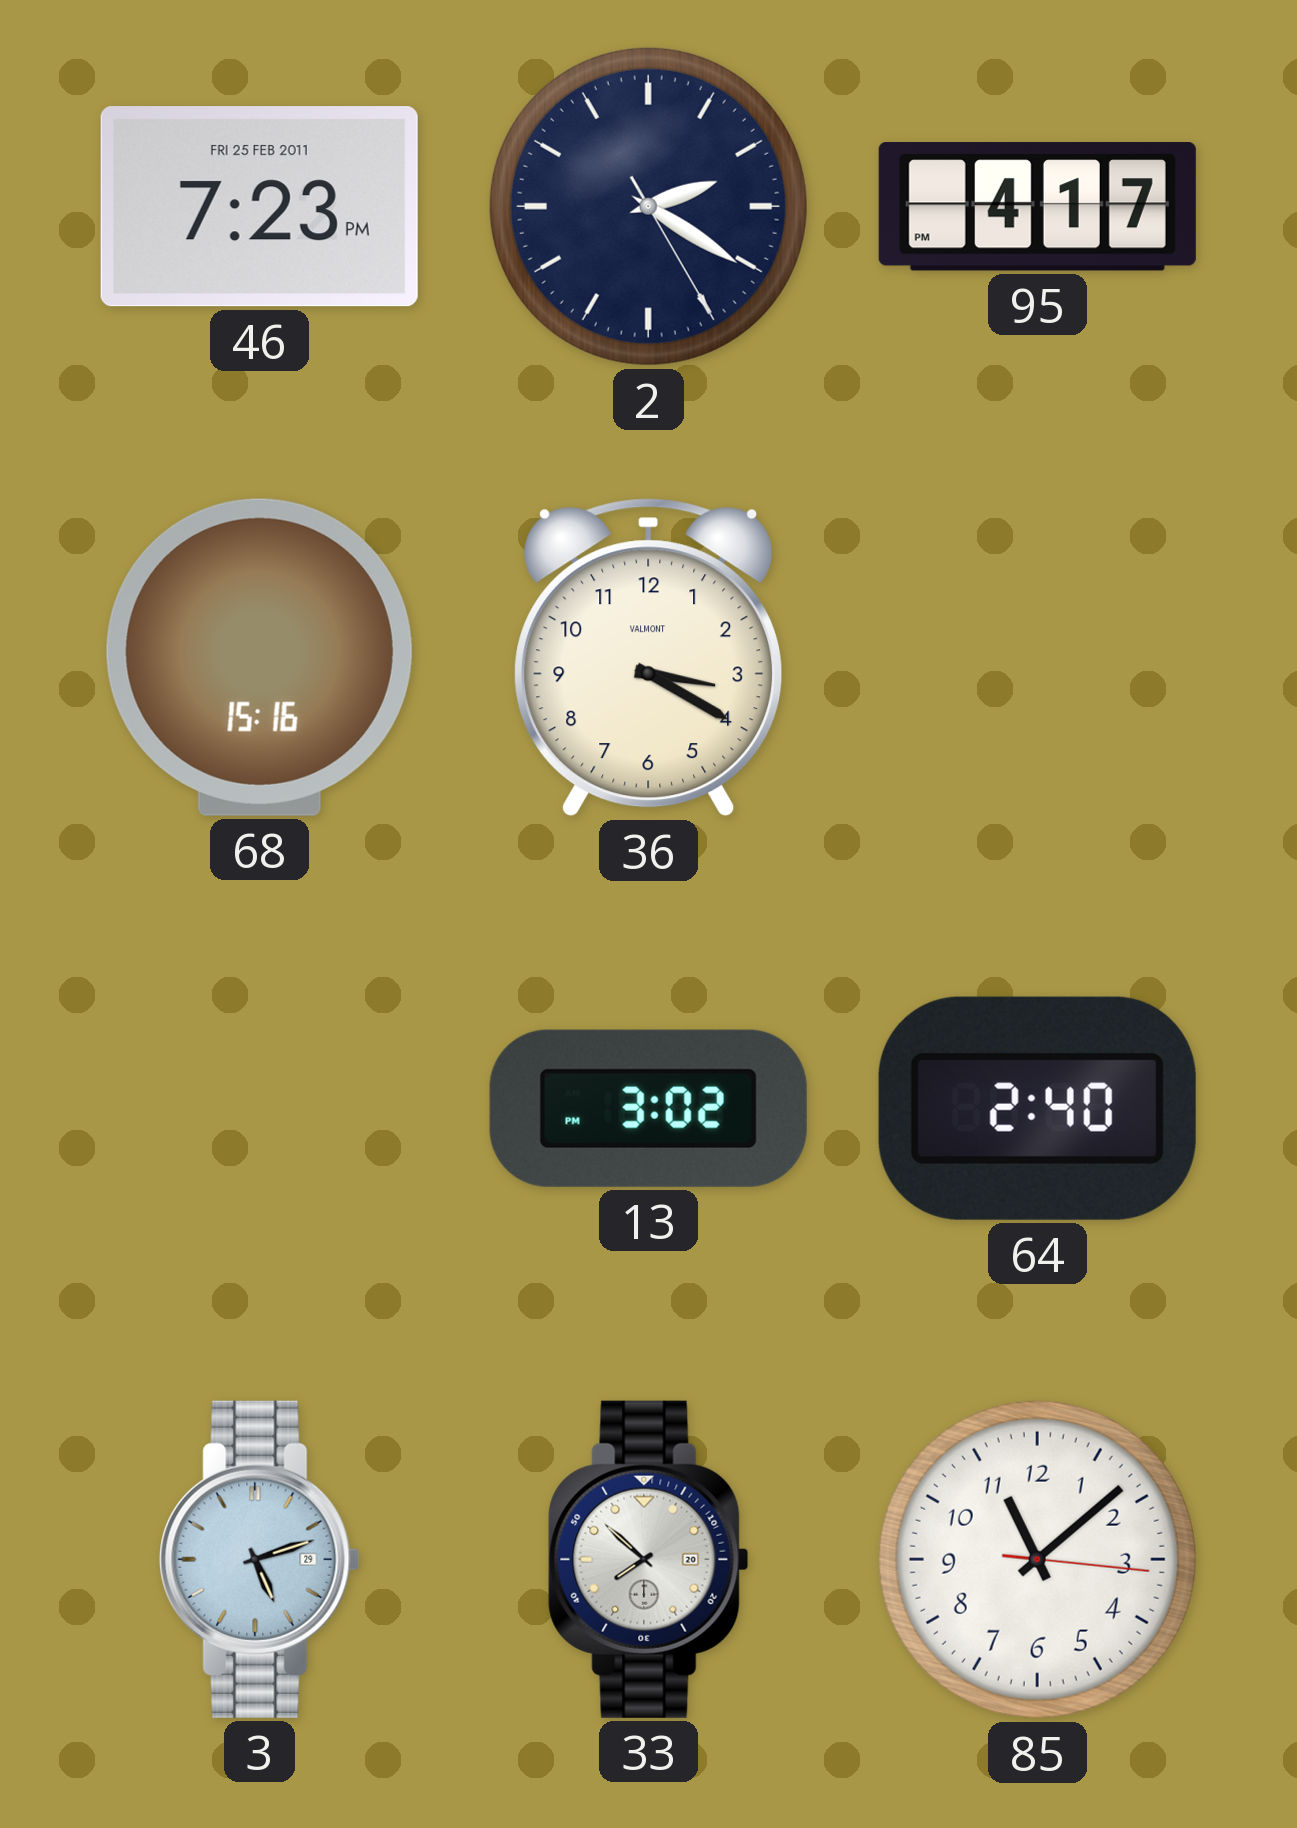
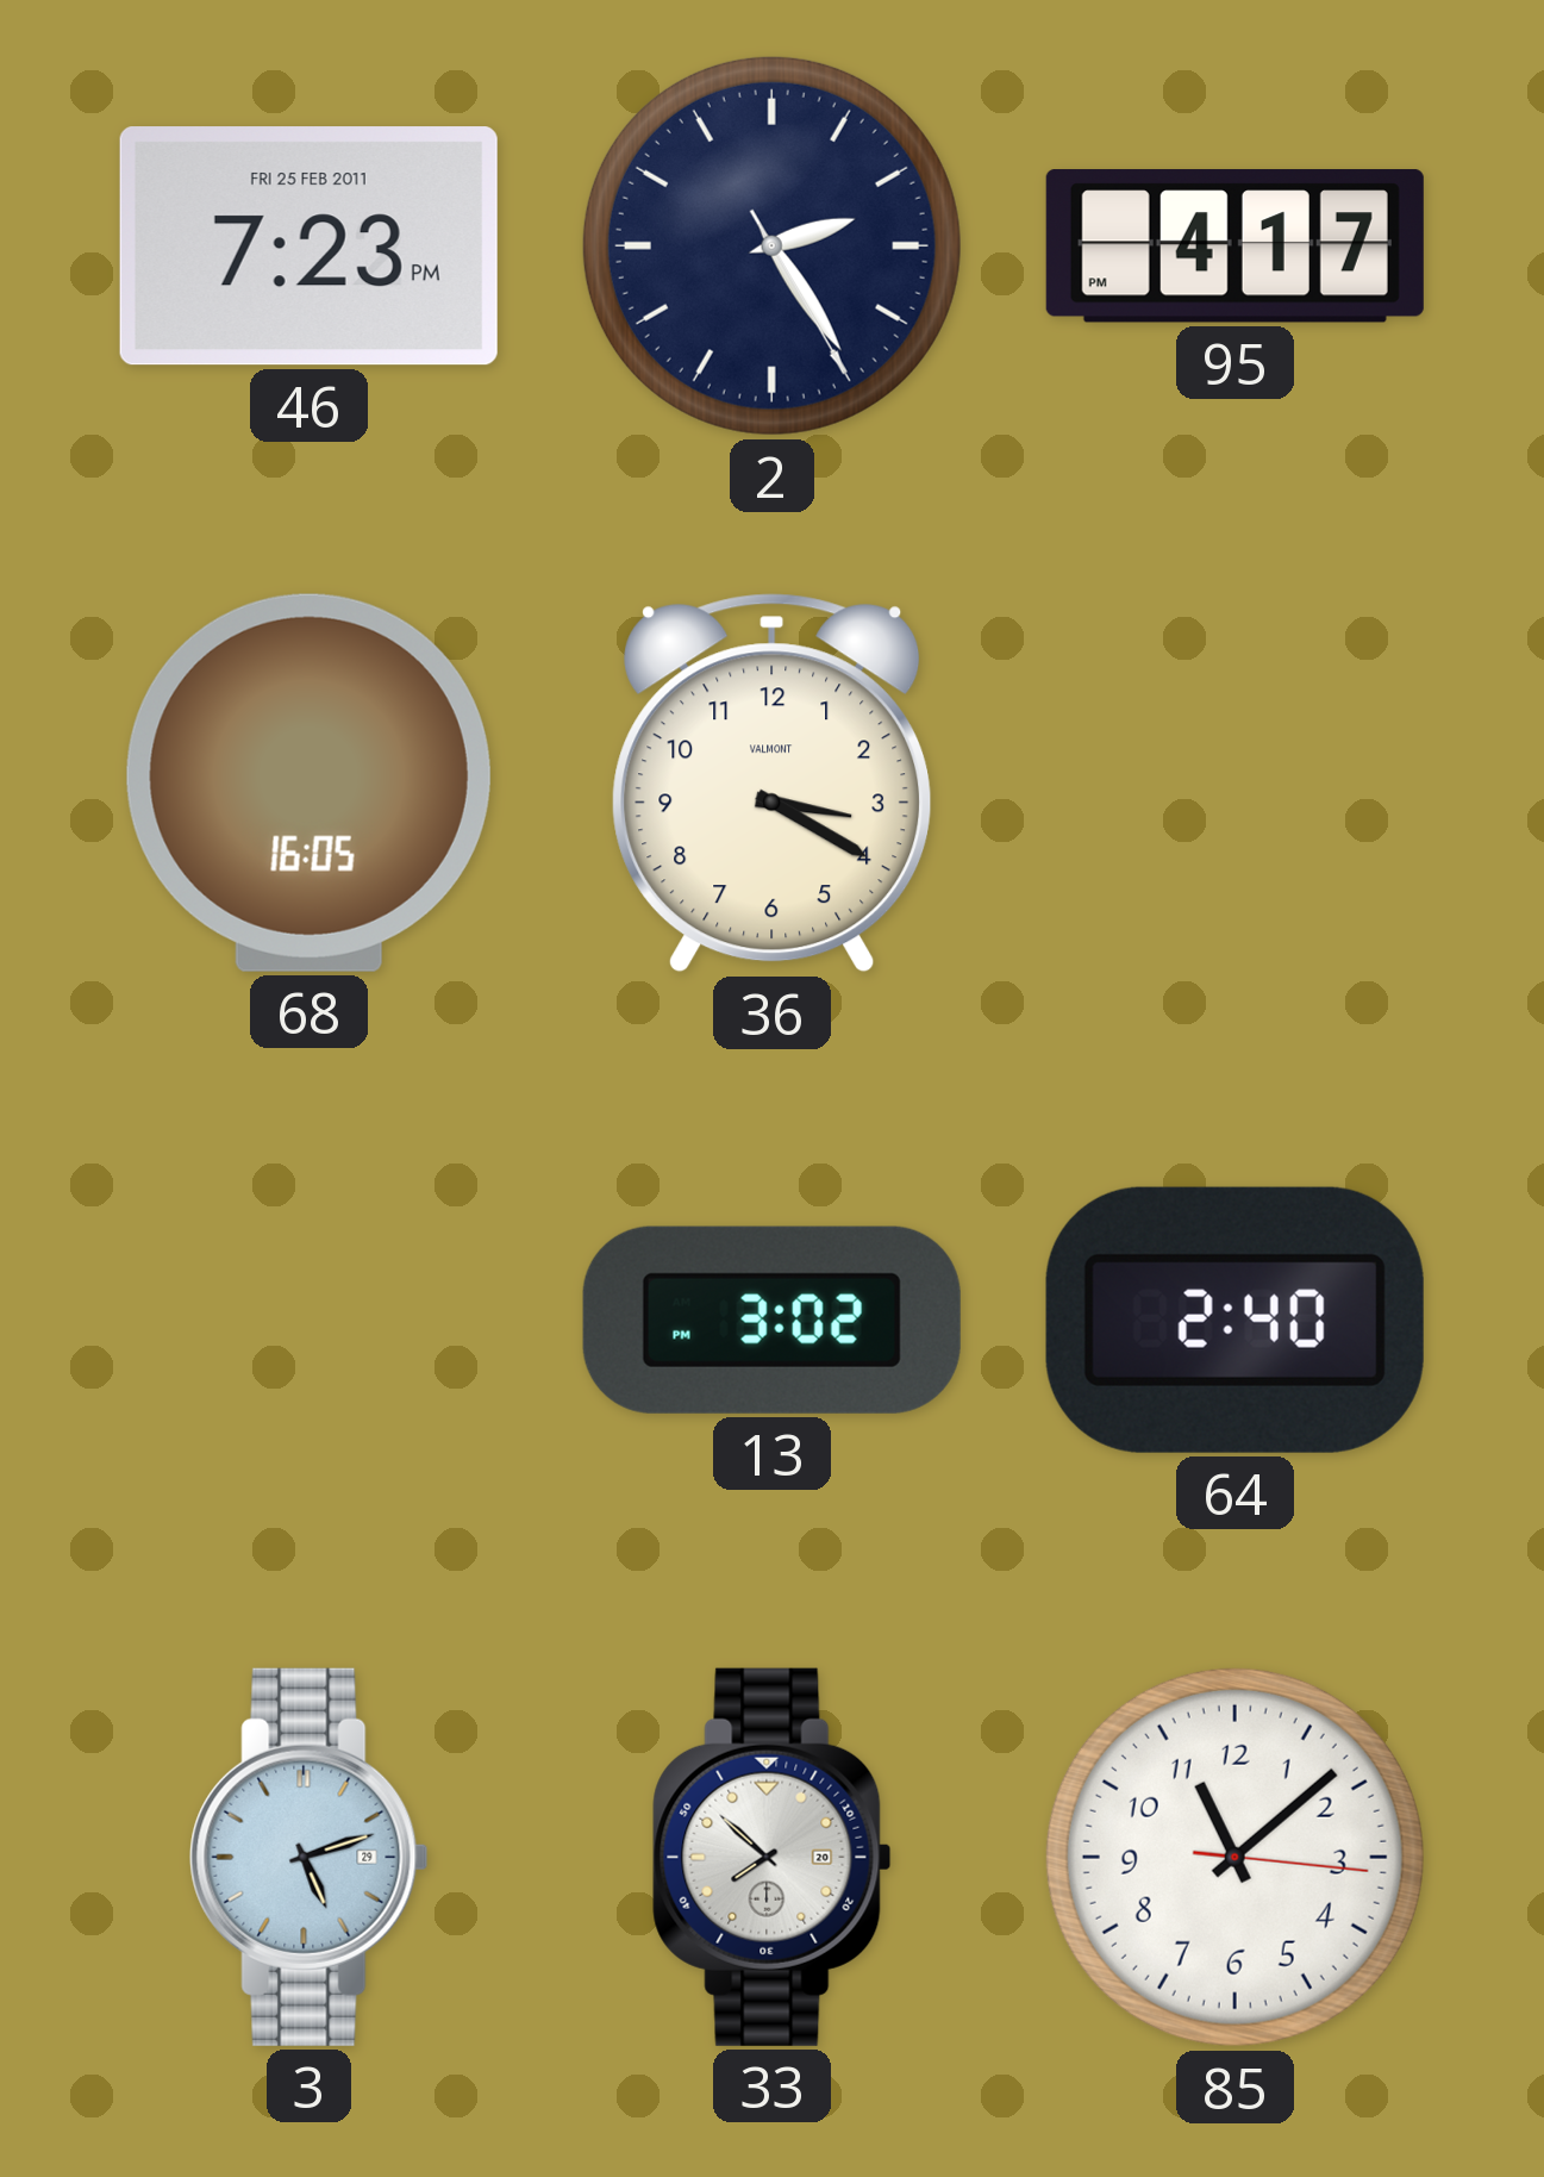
2: 2:20 -> 2:24
68: 15:16 -> 16:05
